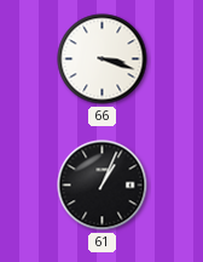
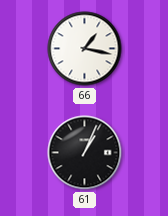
66: 3:18 -> 1:17
